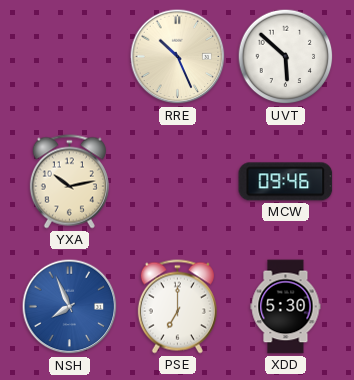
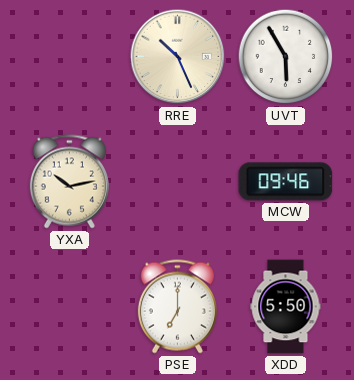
UVT: 5:52 -> 5:55
NSH: 7:56 -> none
XDD: 5:30 -> 5:50
